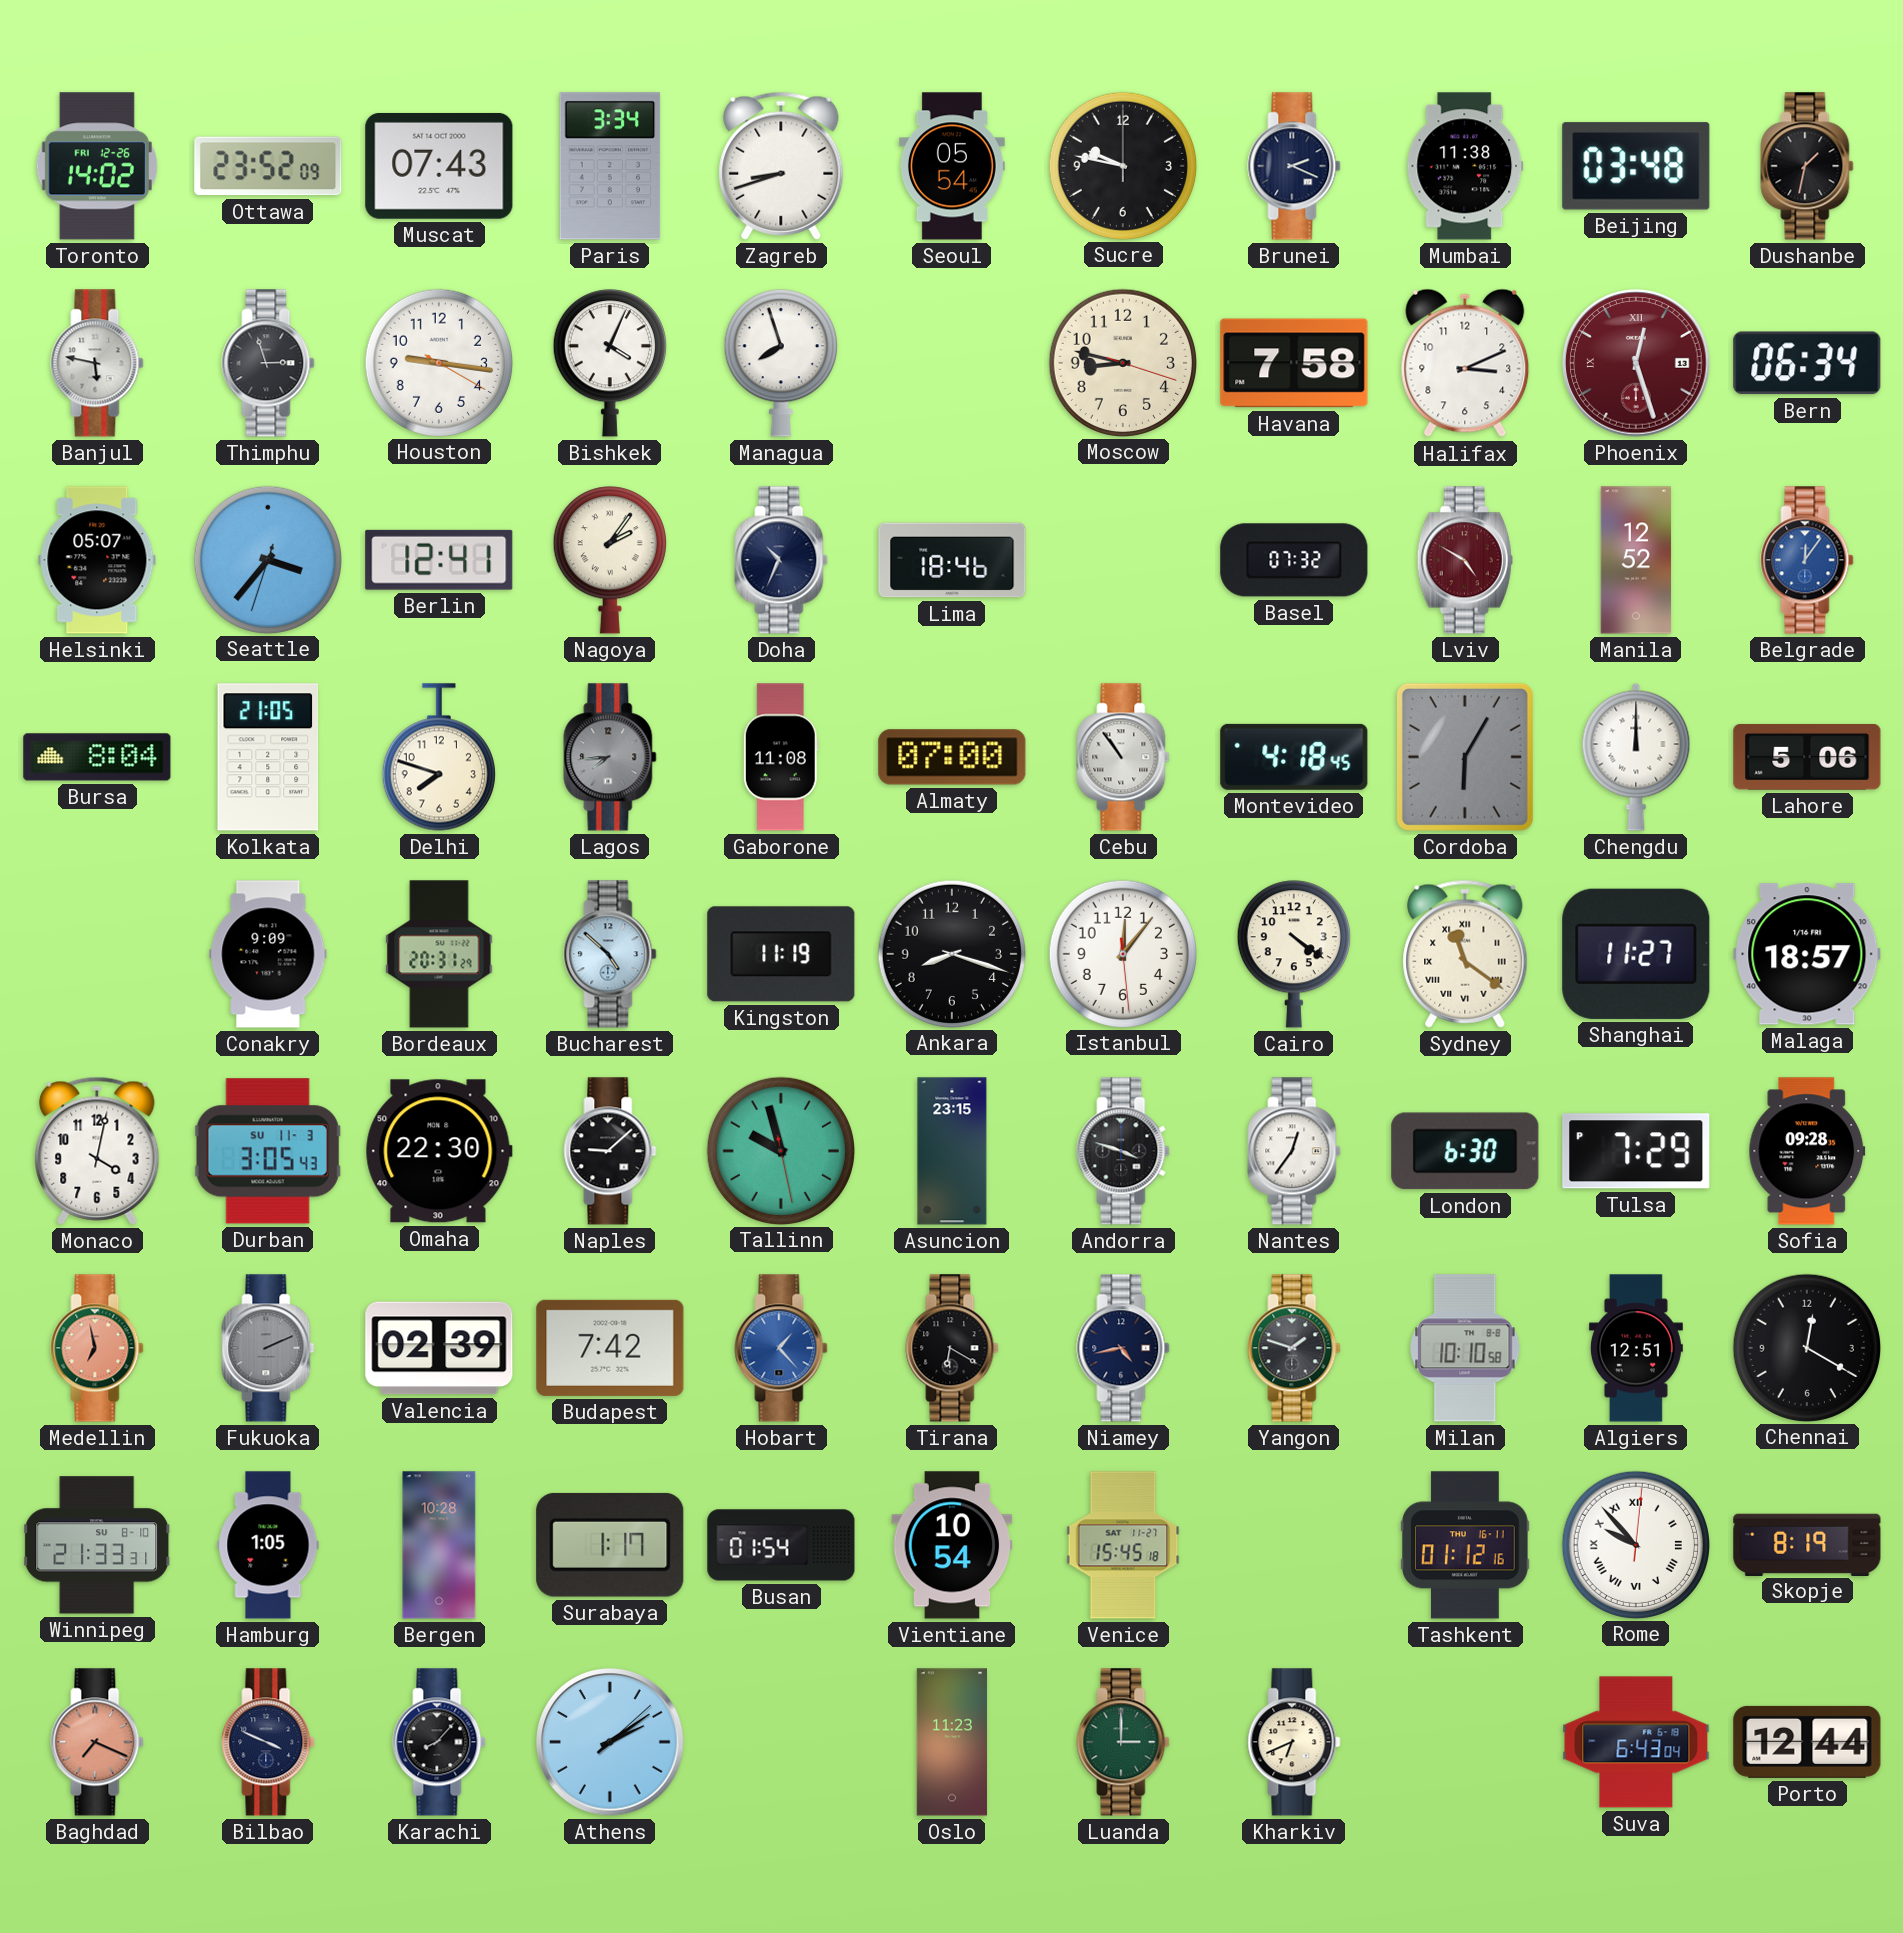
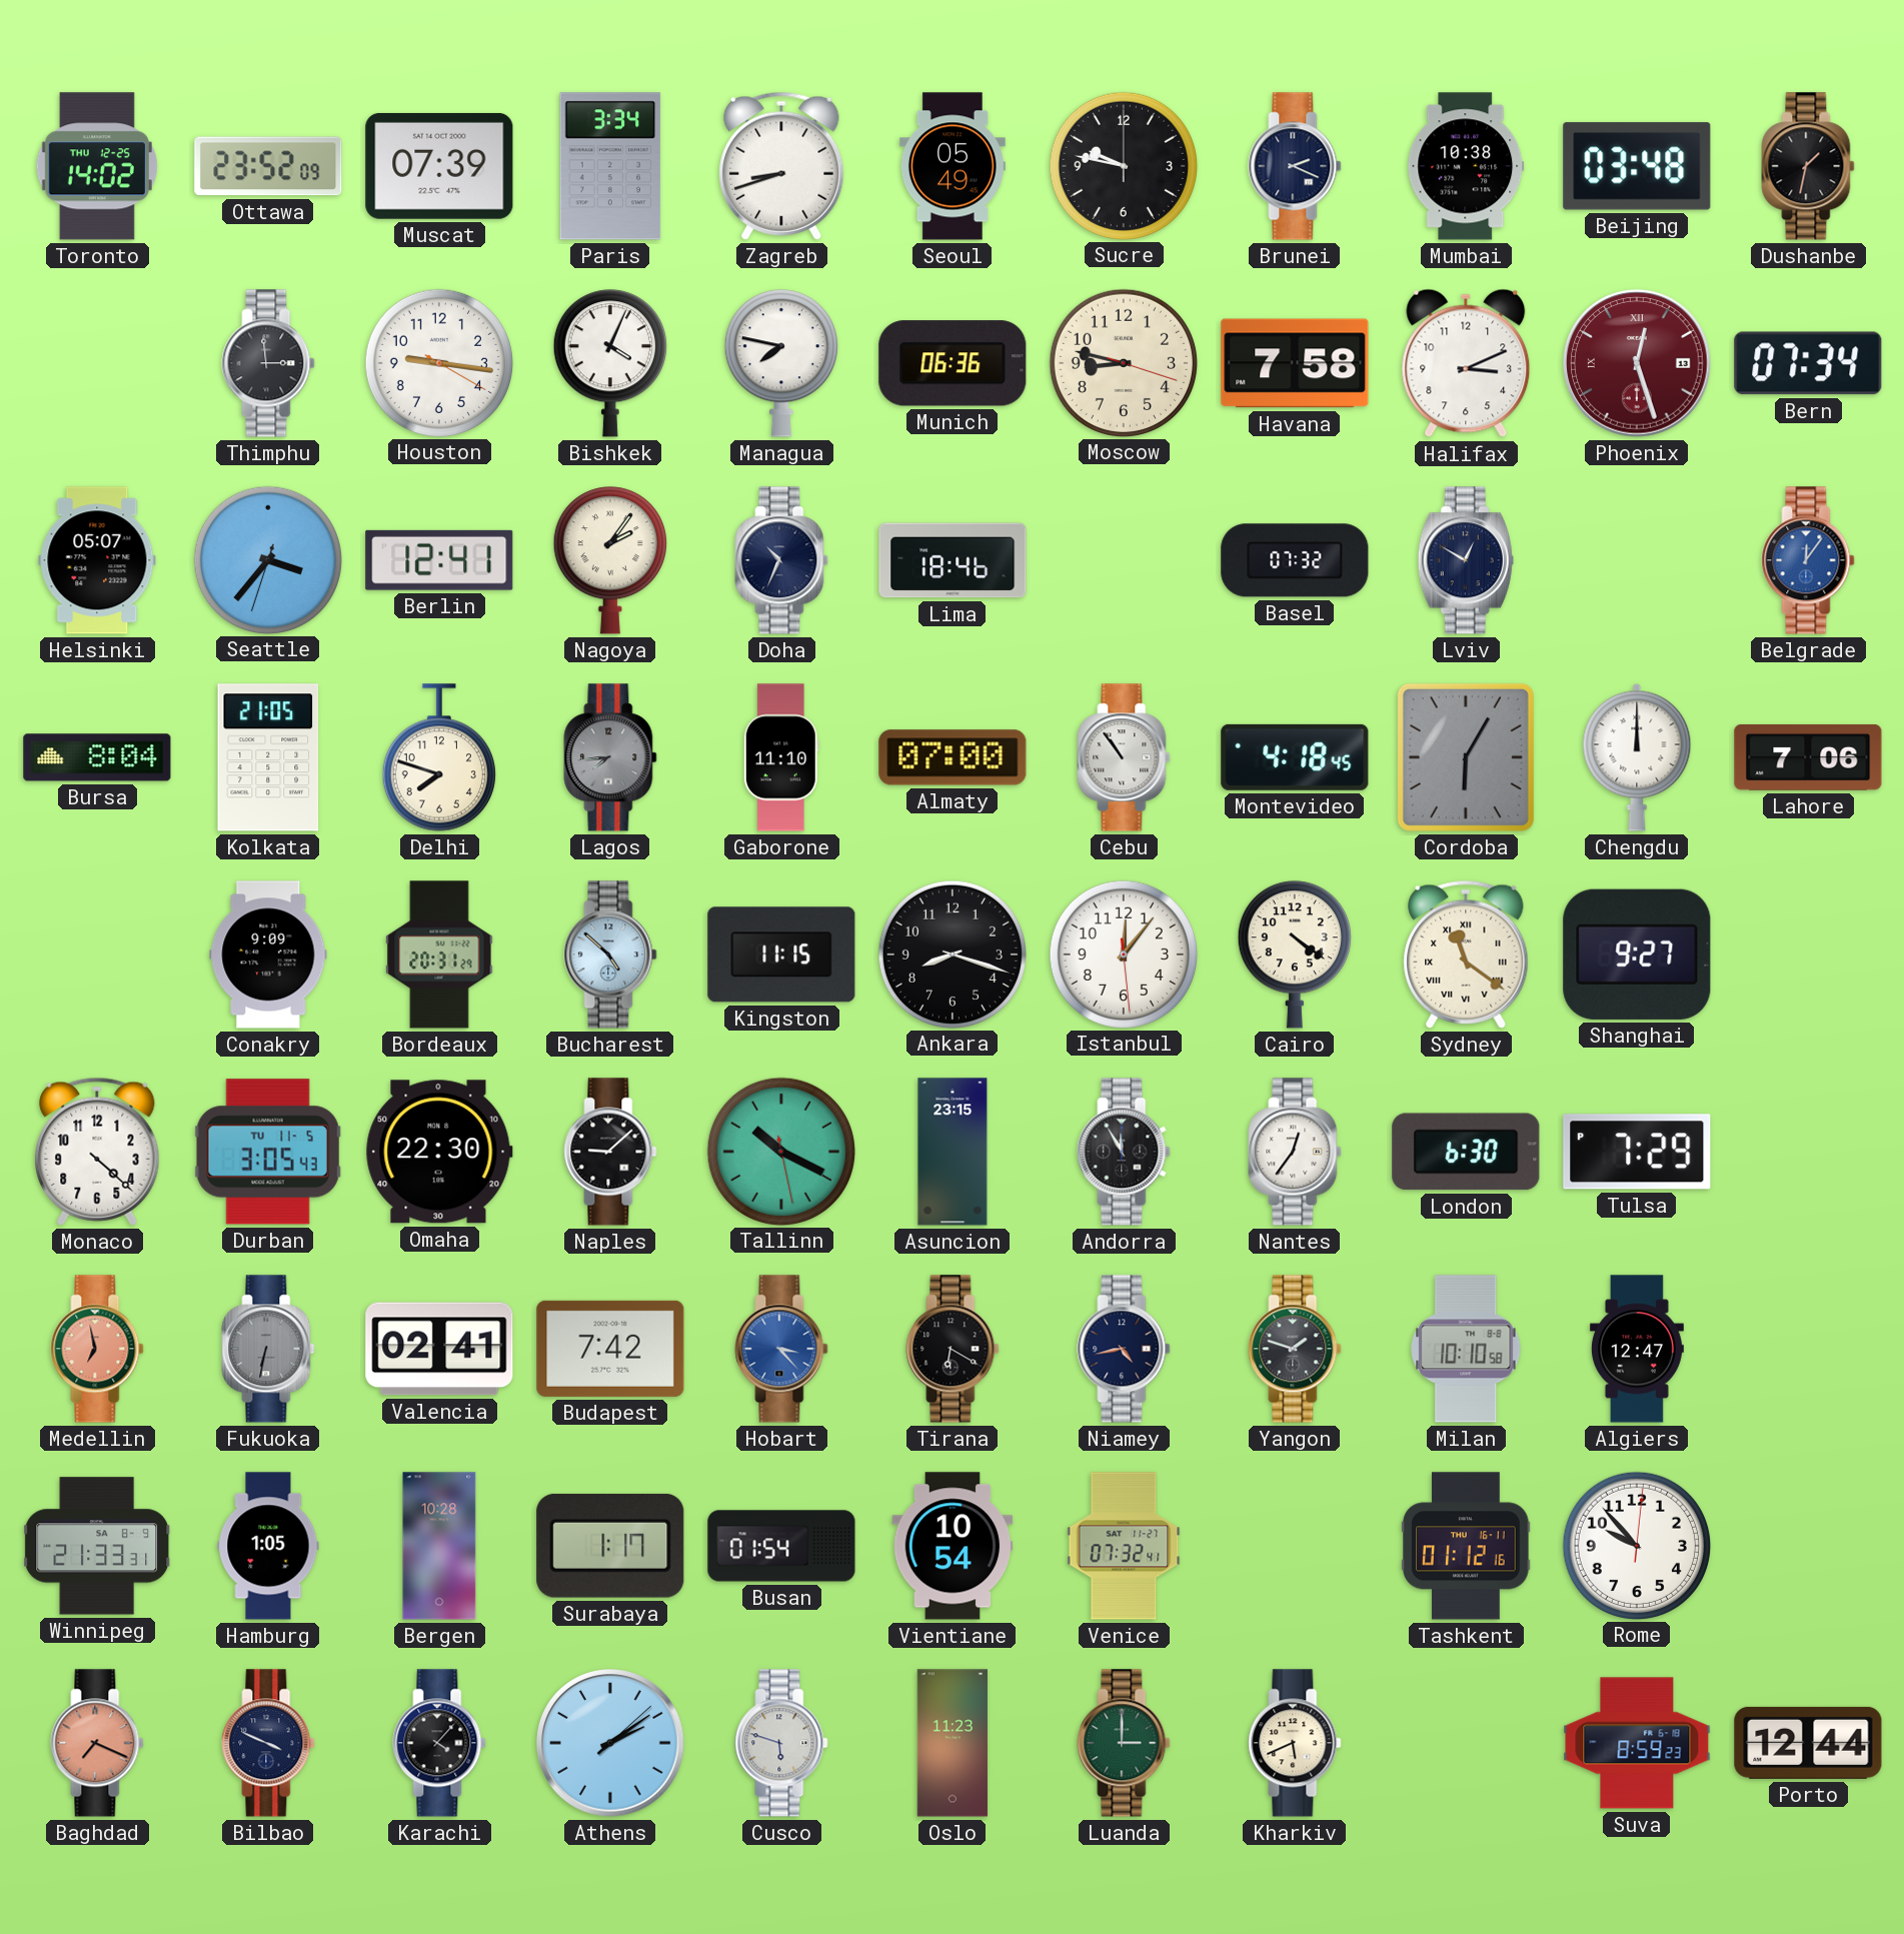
Toronto date: FRI 12-26 -> THU 12-25
Muscat: 07:43 -> 07:39
Seoul: 05:54 -> 05:49
Mumbai: 11:38 -> 10:38
Banjul: 5:47 -> none
Thimphu: 2:57 -> 2:59
Managua: 7:57 -> 7:47
Munich: none -> 06:36
Bern: 06:34 -> 07:34
Lviv: 4:50 -> 12:50
Lviv dial: burgundy -> navy
Manila: 12:52 -> none
Gaborone: 11:08 -> 11:10
Lahore: 5:06 -> 7:06
Kingston: 11:19 -> 11:15
Shanghai: 11:27 -> 9:27
Malaga: 18:57 -> none
Monaco: 4:02 -> 4:22
Durban date: SU 11-3 -> TU 11-5
Tallinn: 9:57 -> 10:19
Andorra: 3:48 -> 11:55
Sofia: 09:28 -> none
Fukuoka: 2:11 -> 6:32
Valencia: 02:39 -> 02:41
Hobart: 1:23 -> 3:23
Algiers: 12:51 -> 12:47
Chennai: 12:20 -> none
Winnipeg date: SU 8-10 -> SA 8-9
Venice: 15:45 -> 07:32
Rome numerals: Roman -> Arabic
Skopje: 8:19 -> none
Karachi: 8:07 -> 4:07
Cusco: none -> 5:48
Kharkiv: 6:41 -> 5:41
Suva: 6:43 -> 8:59
